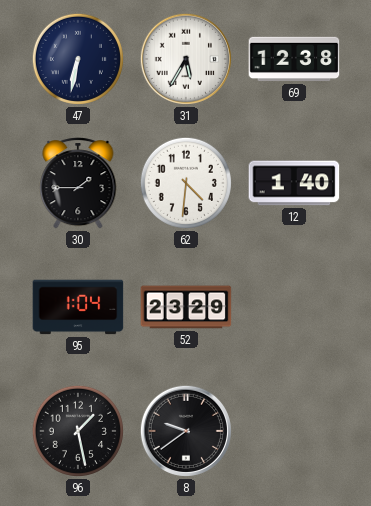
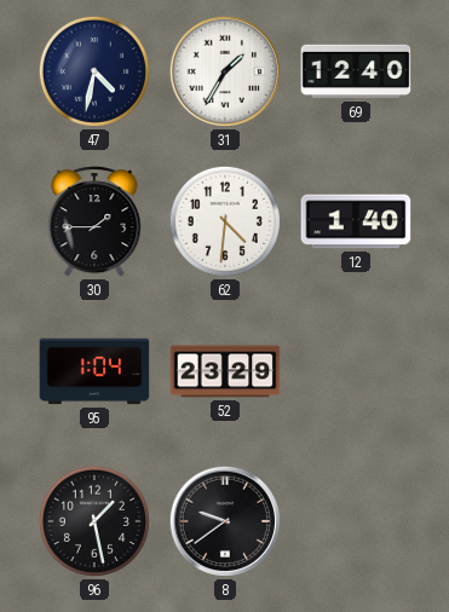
47: 6:32 -> 4:32
31: 5:35 -> 1:35
69: 12:38 -> 12:40
